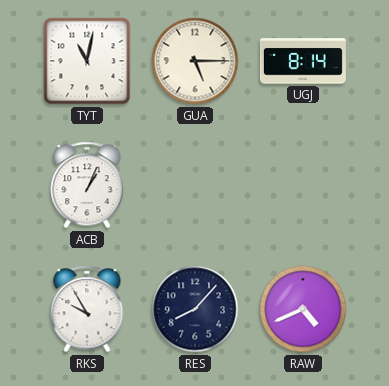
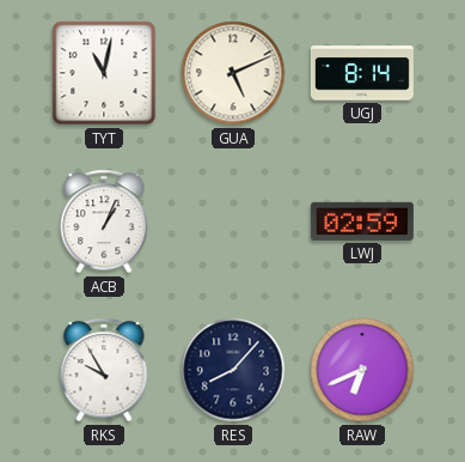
GUA: 5:15 -> 5:11
LWJ: none -> 02:59
RAW: 4:41 -> 6:41
